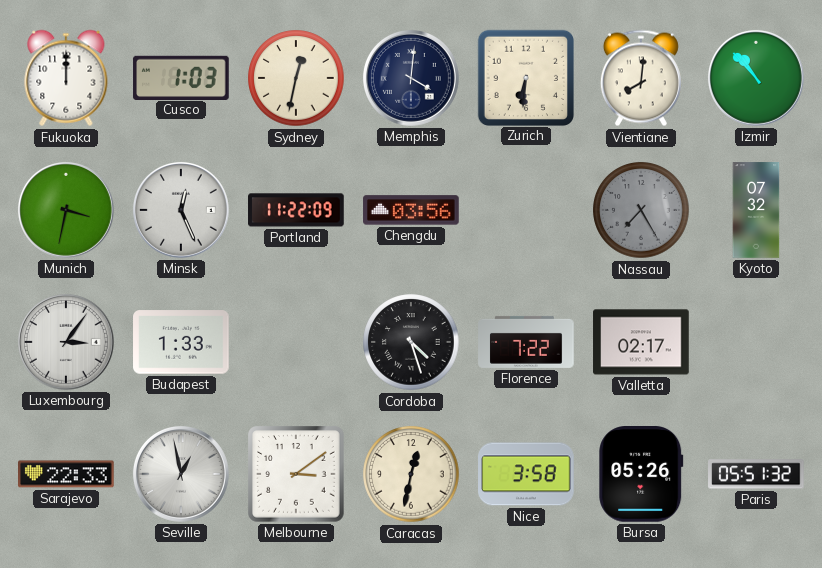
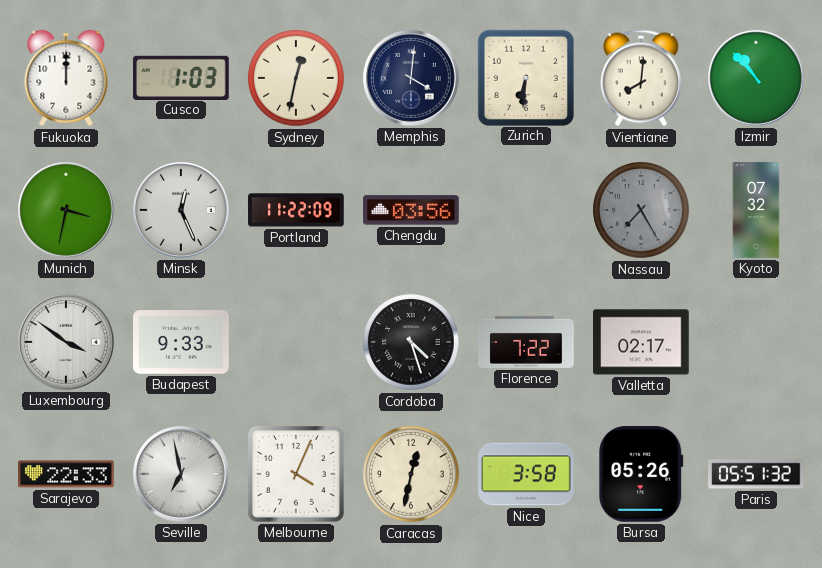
Luxembourg: 3:06 -> 3:51
Budapest: 1:33 -> 9:33
Seville: 12:58 -> 6:58
Melbourne: 3:09 -> 4:04
